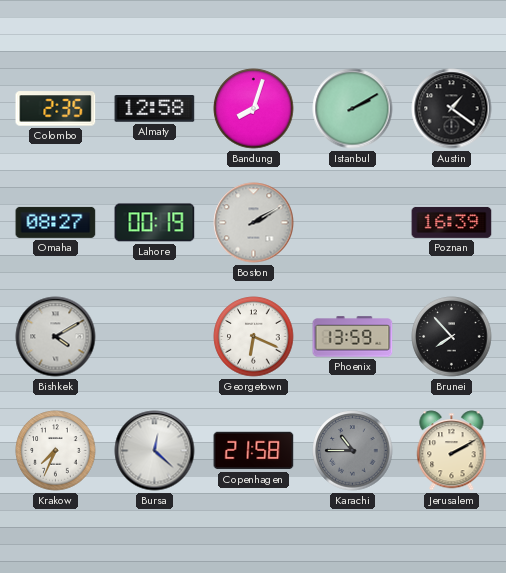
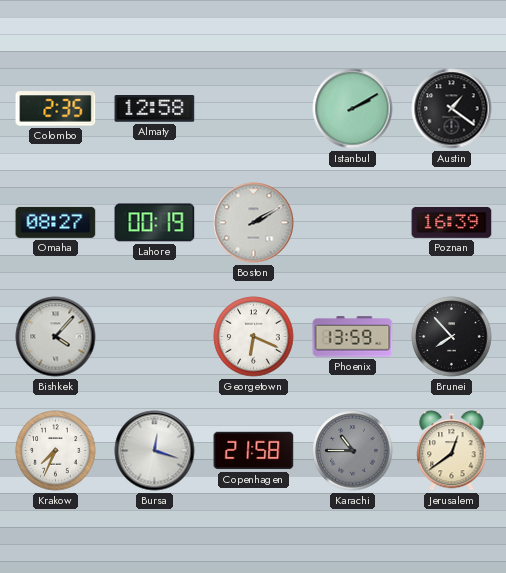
Bandung: 8:03 -> none
Bishkek: 4:10 -> 4:07
Bursa: 12:22 -> 12:18
Jerusalem: 2:10 -> 12:39
